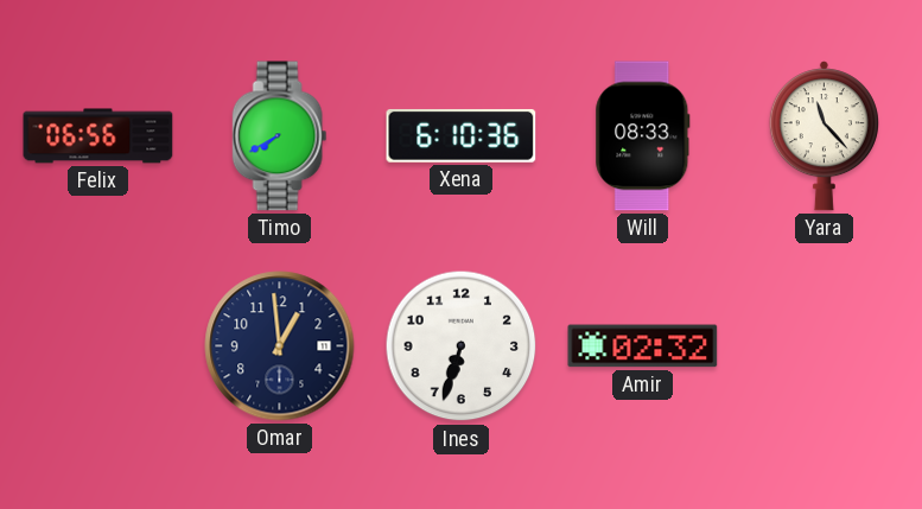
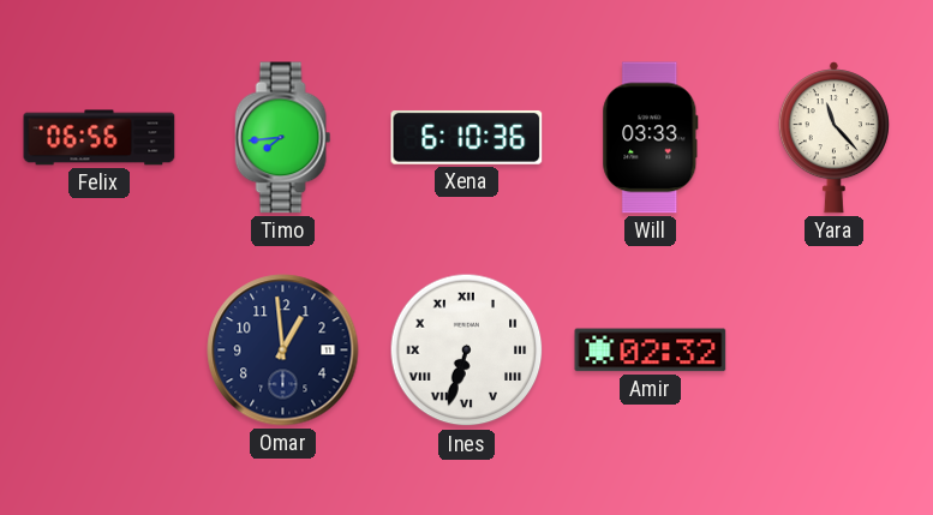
Timo: 7:40 -> 7:44
Will: 08:33 -> 03:33
Ines numerals: Arabic -> Roman
